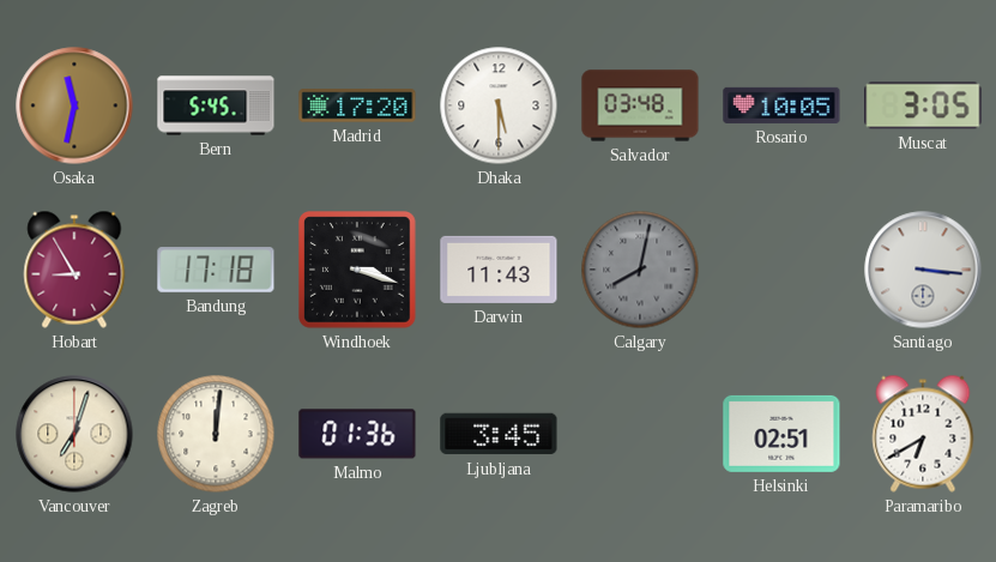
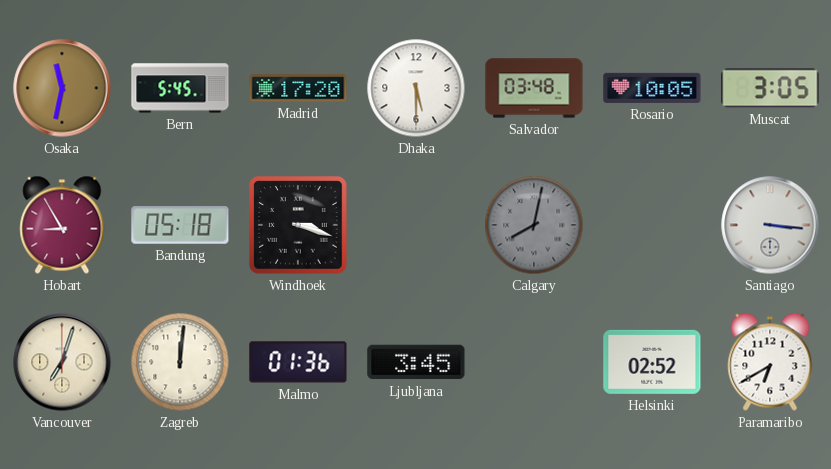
Bandung: 17:18 -> 05:18
Darwin: 11:43 -> none
Helsinki: 02:51 -> 02:52
